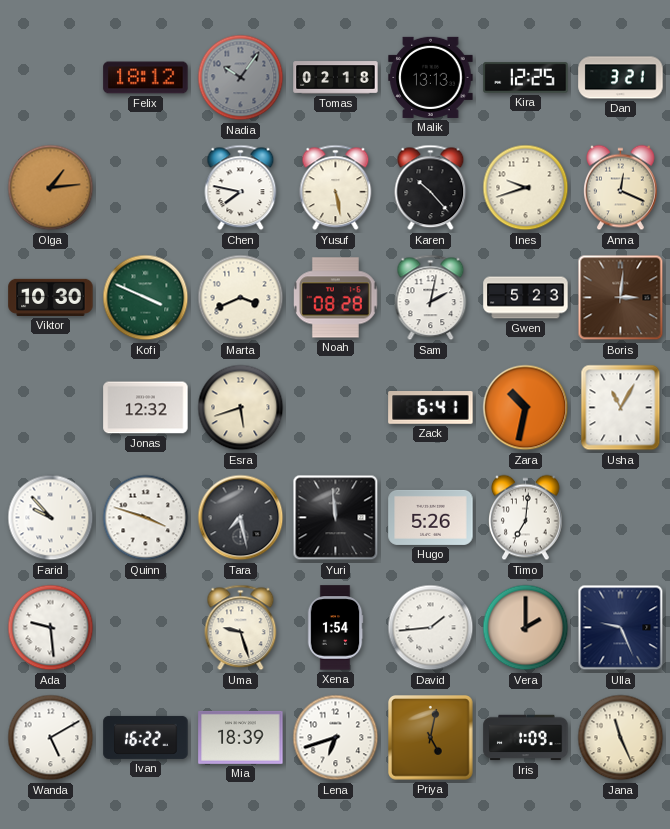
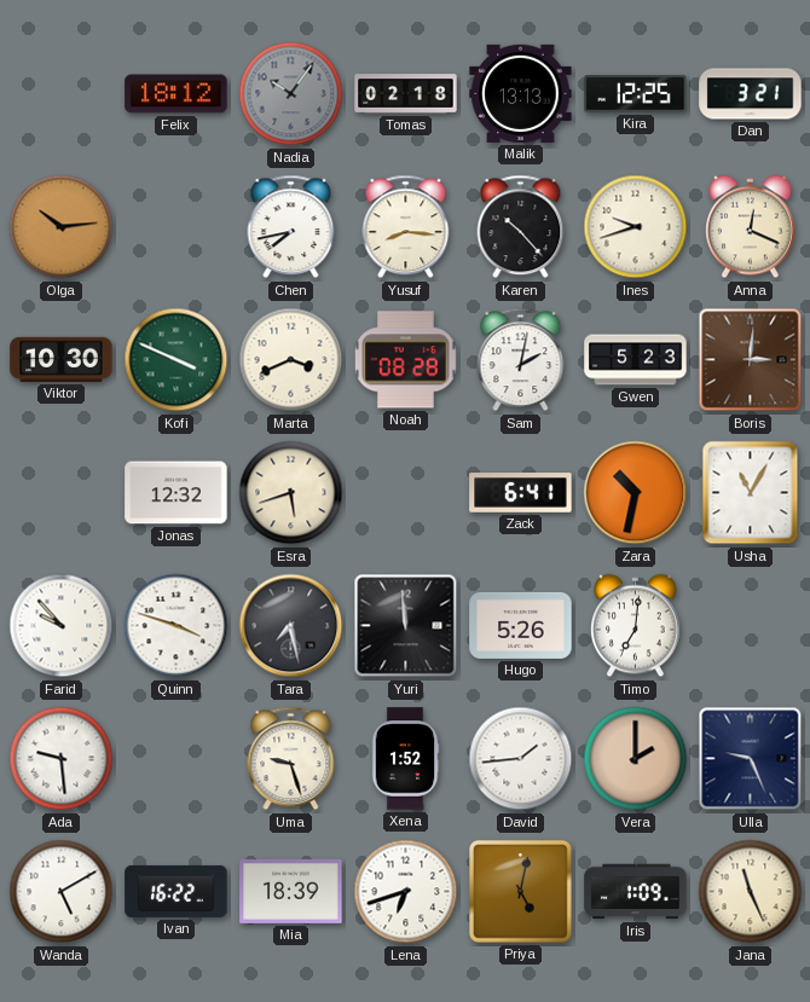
Olga: 1:14 -> 10:14
Chen: 7:47 -> 7:43
Yusuf: 5:28 -> 8:16
Xena: 1:54 -> 1:52
